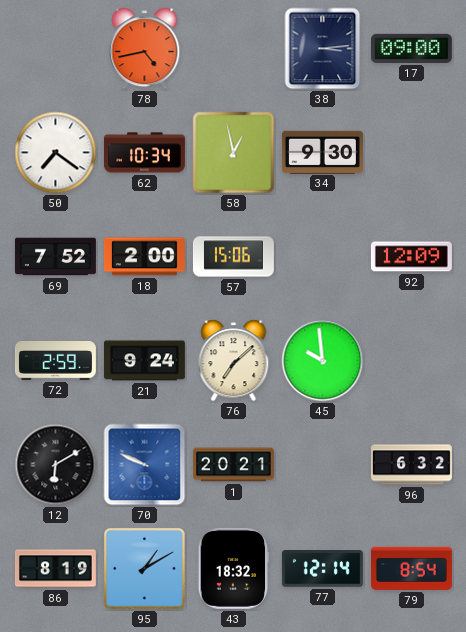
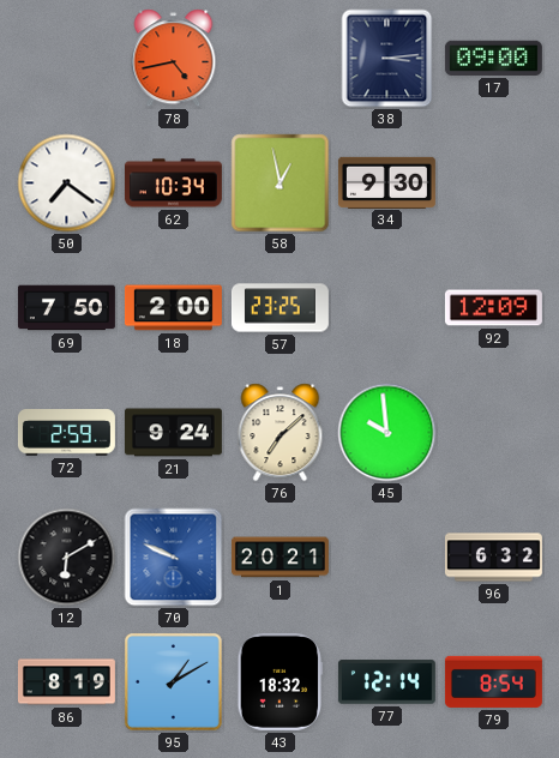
69: 7:52 -> 7:50
57: 15:06 -> 23:25
